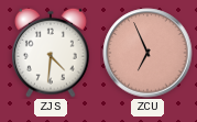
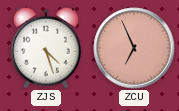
ZJS: 4:31 -> 4:27
